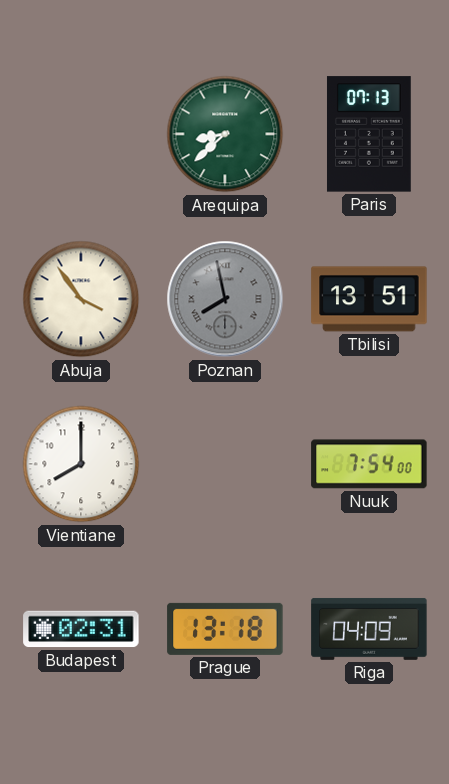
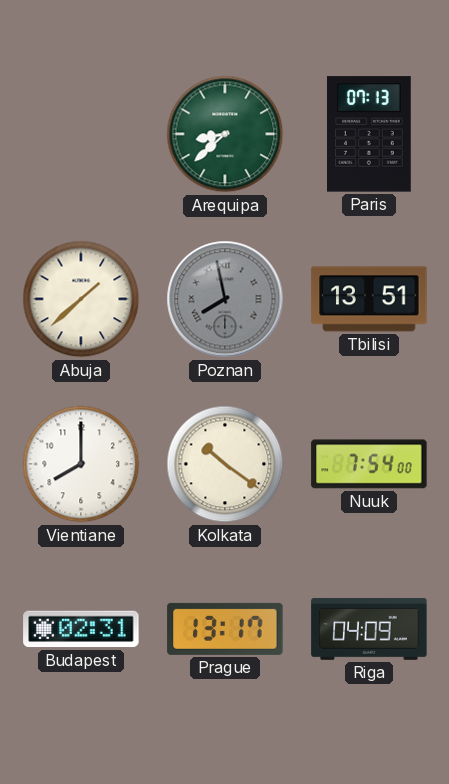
Abuja: 3:54 -> 1:38
Kolkata: none -> 10:21
Prague: 13:18 -> 13:17
